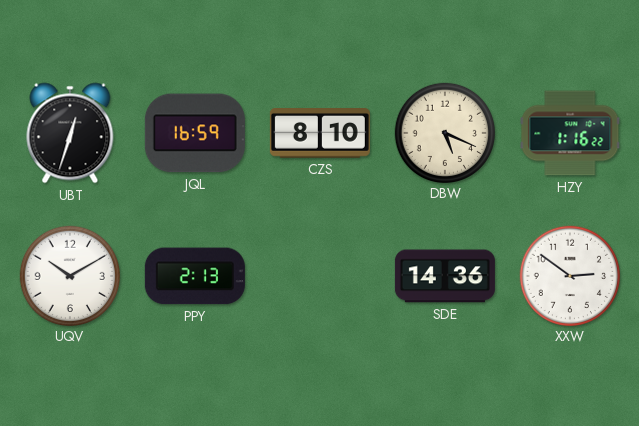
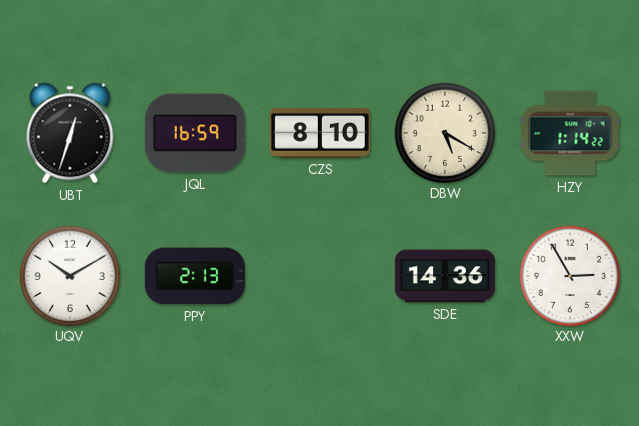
DBW: 5:19 -> 5:20
HZY: 1:16 -> 1:14
XXW: 2:51 -> 2:55
